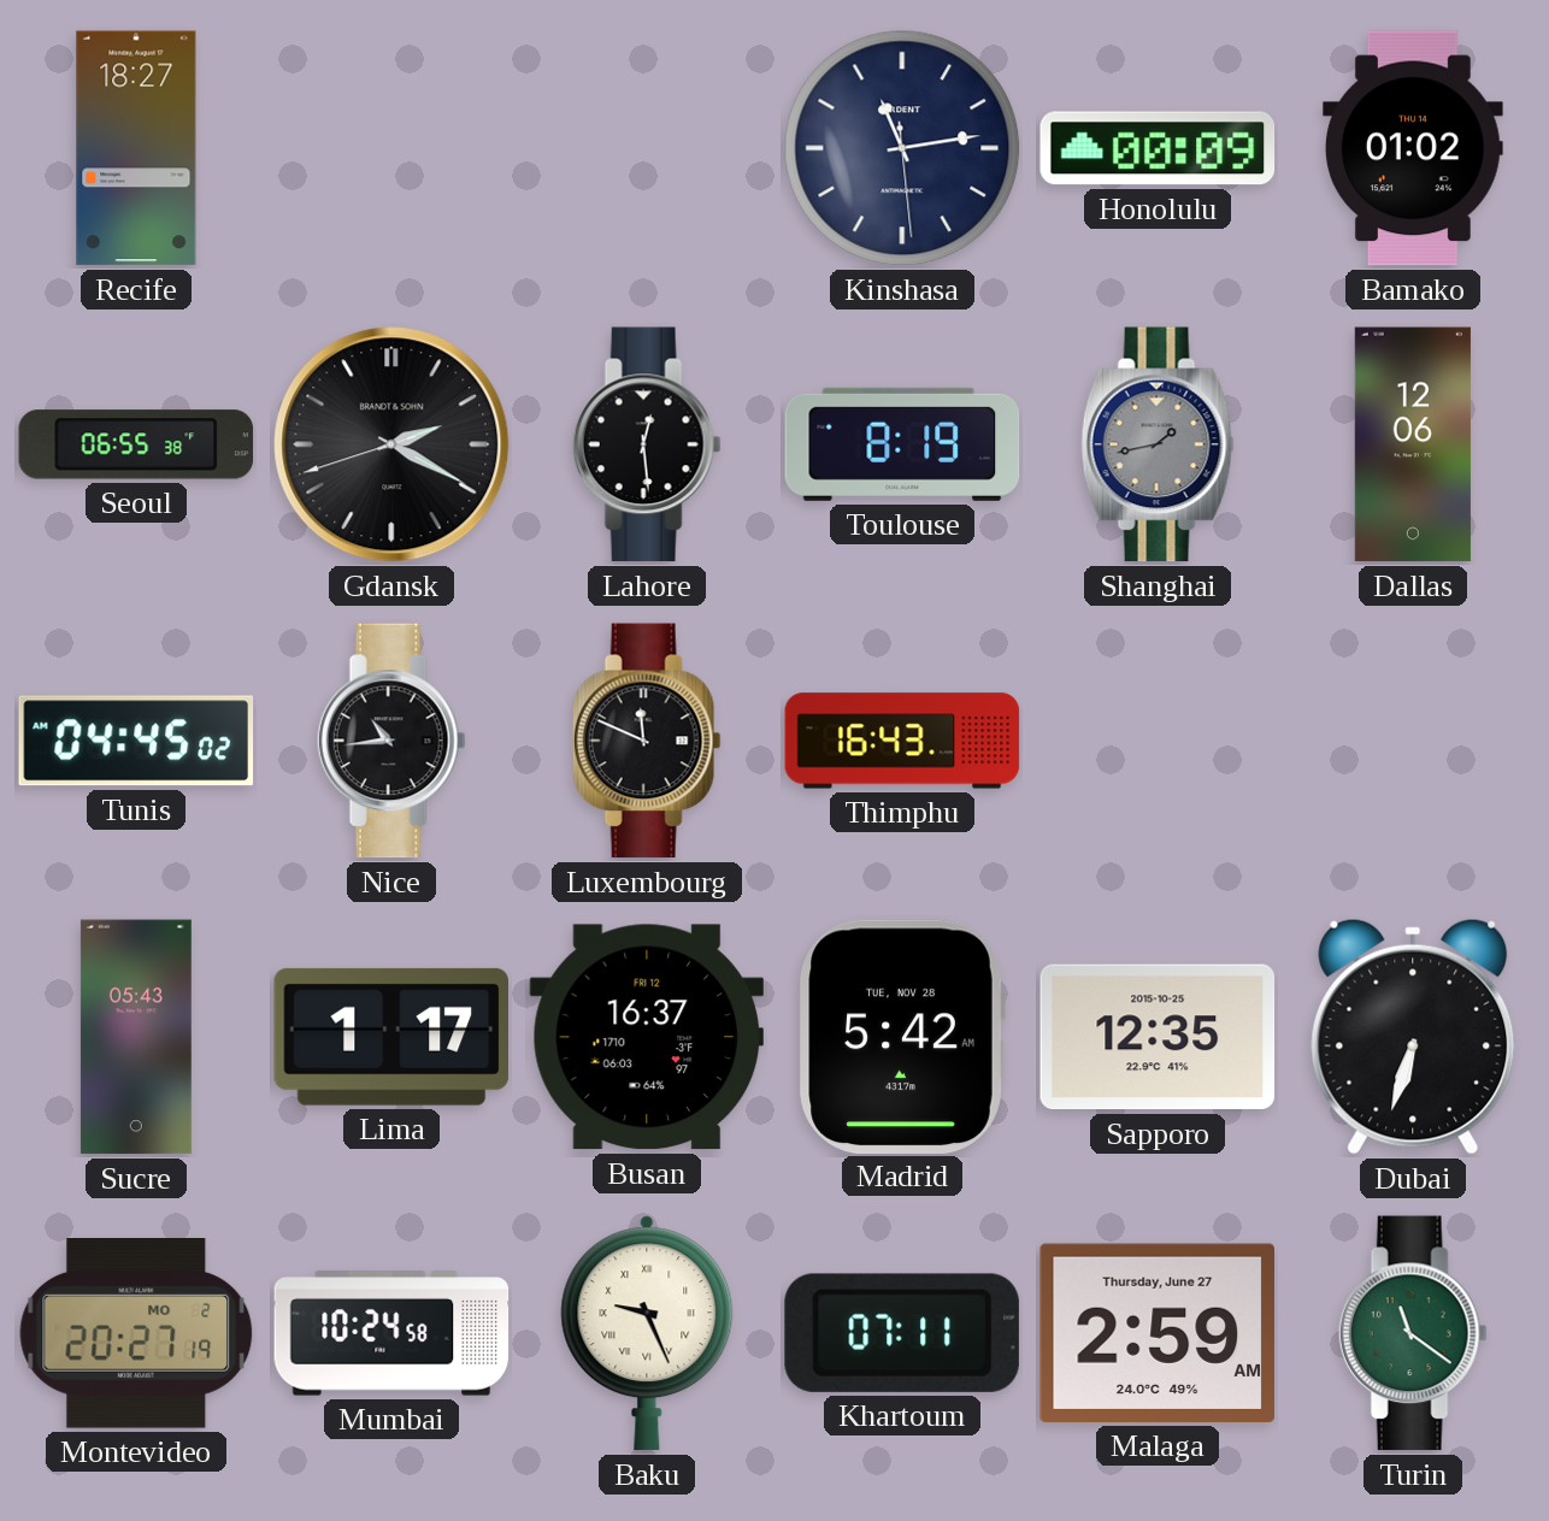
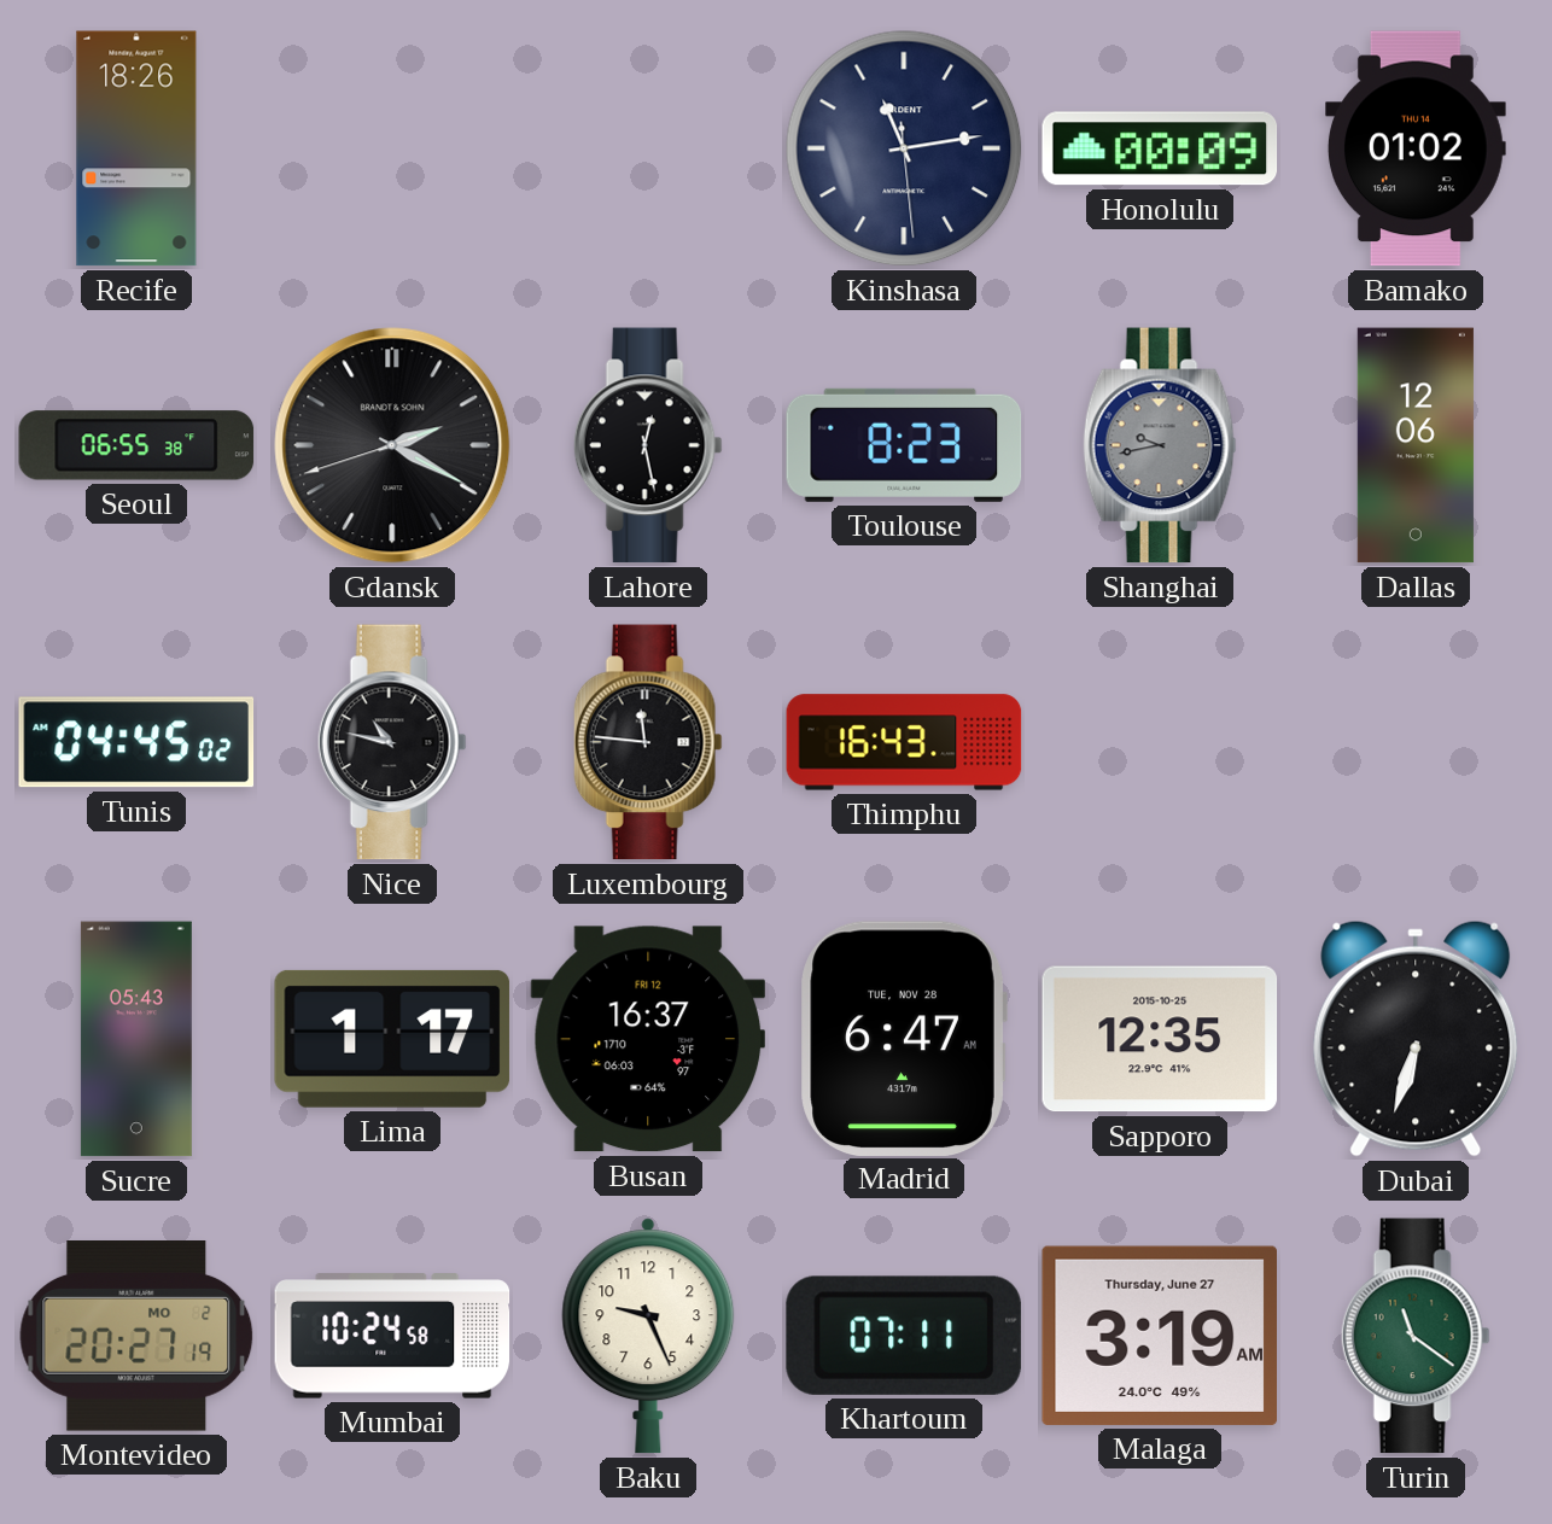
Recife: 18:27 -> 18:26
Lahore: 12:29 -> 12:28
Toulouse: 8:19 -> 8:23
Shanghai: 1:43 -> 9:43
Nice: 10:44 -> 10:47
Luxembourg: 11:49 -> 11:46
Madrid: 5:42 -> 6:47
Baku numerals: Roman -> Arabic
Malaga: 2:59 -> 3:19
